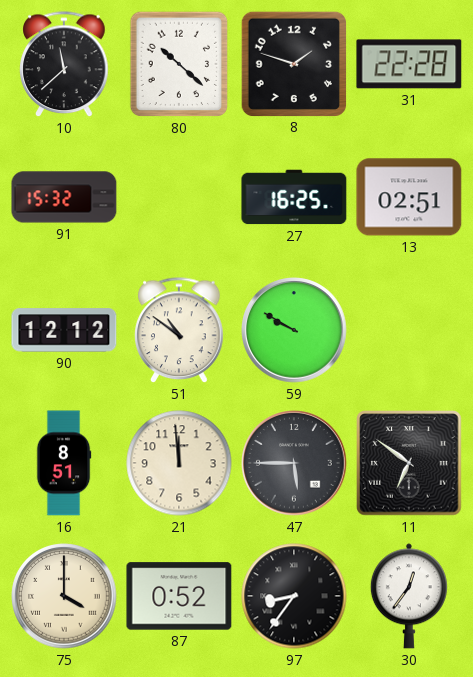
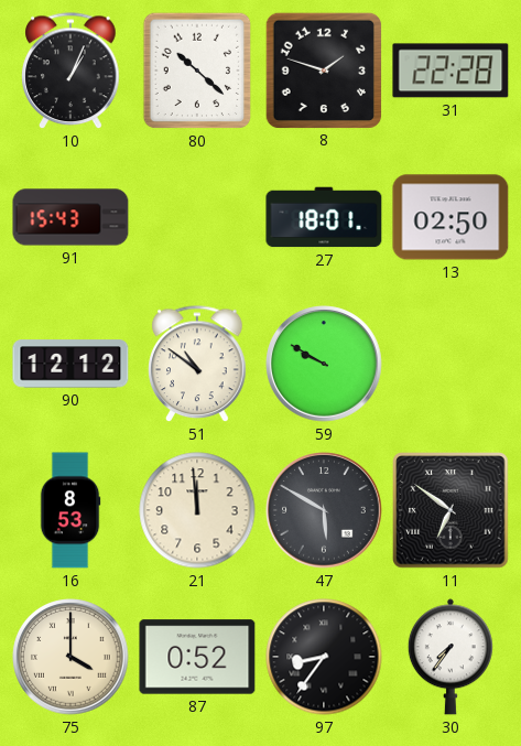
10: 11:38 -> 1:04
91: 15:32 -> 15:43
27: 16:25 -> 18:01
13: 02:51 -> 02:50
16: 8:51 -> 8:53
47: 5:45 -> 5:50
30: 12:36 -> 7:36
